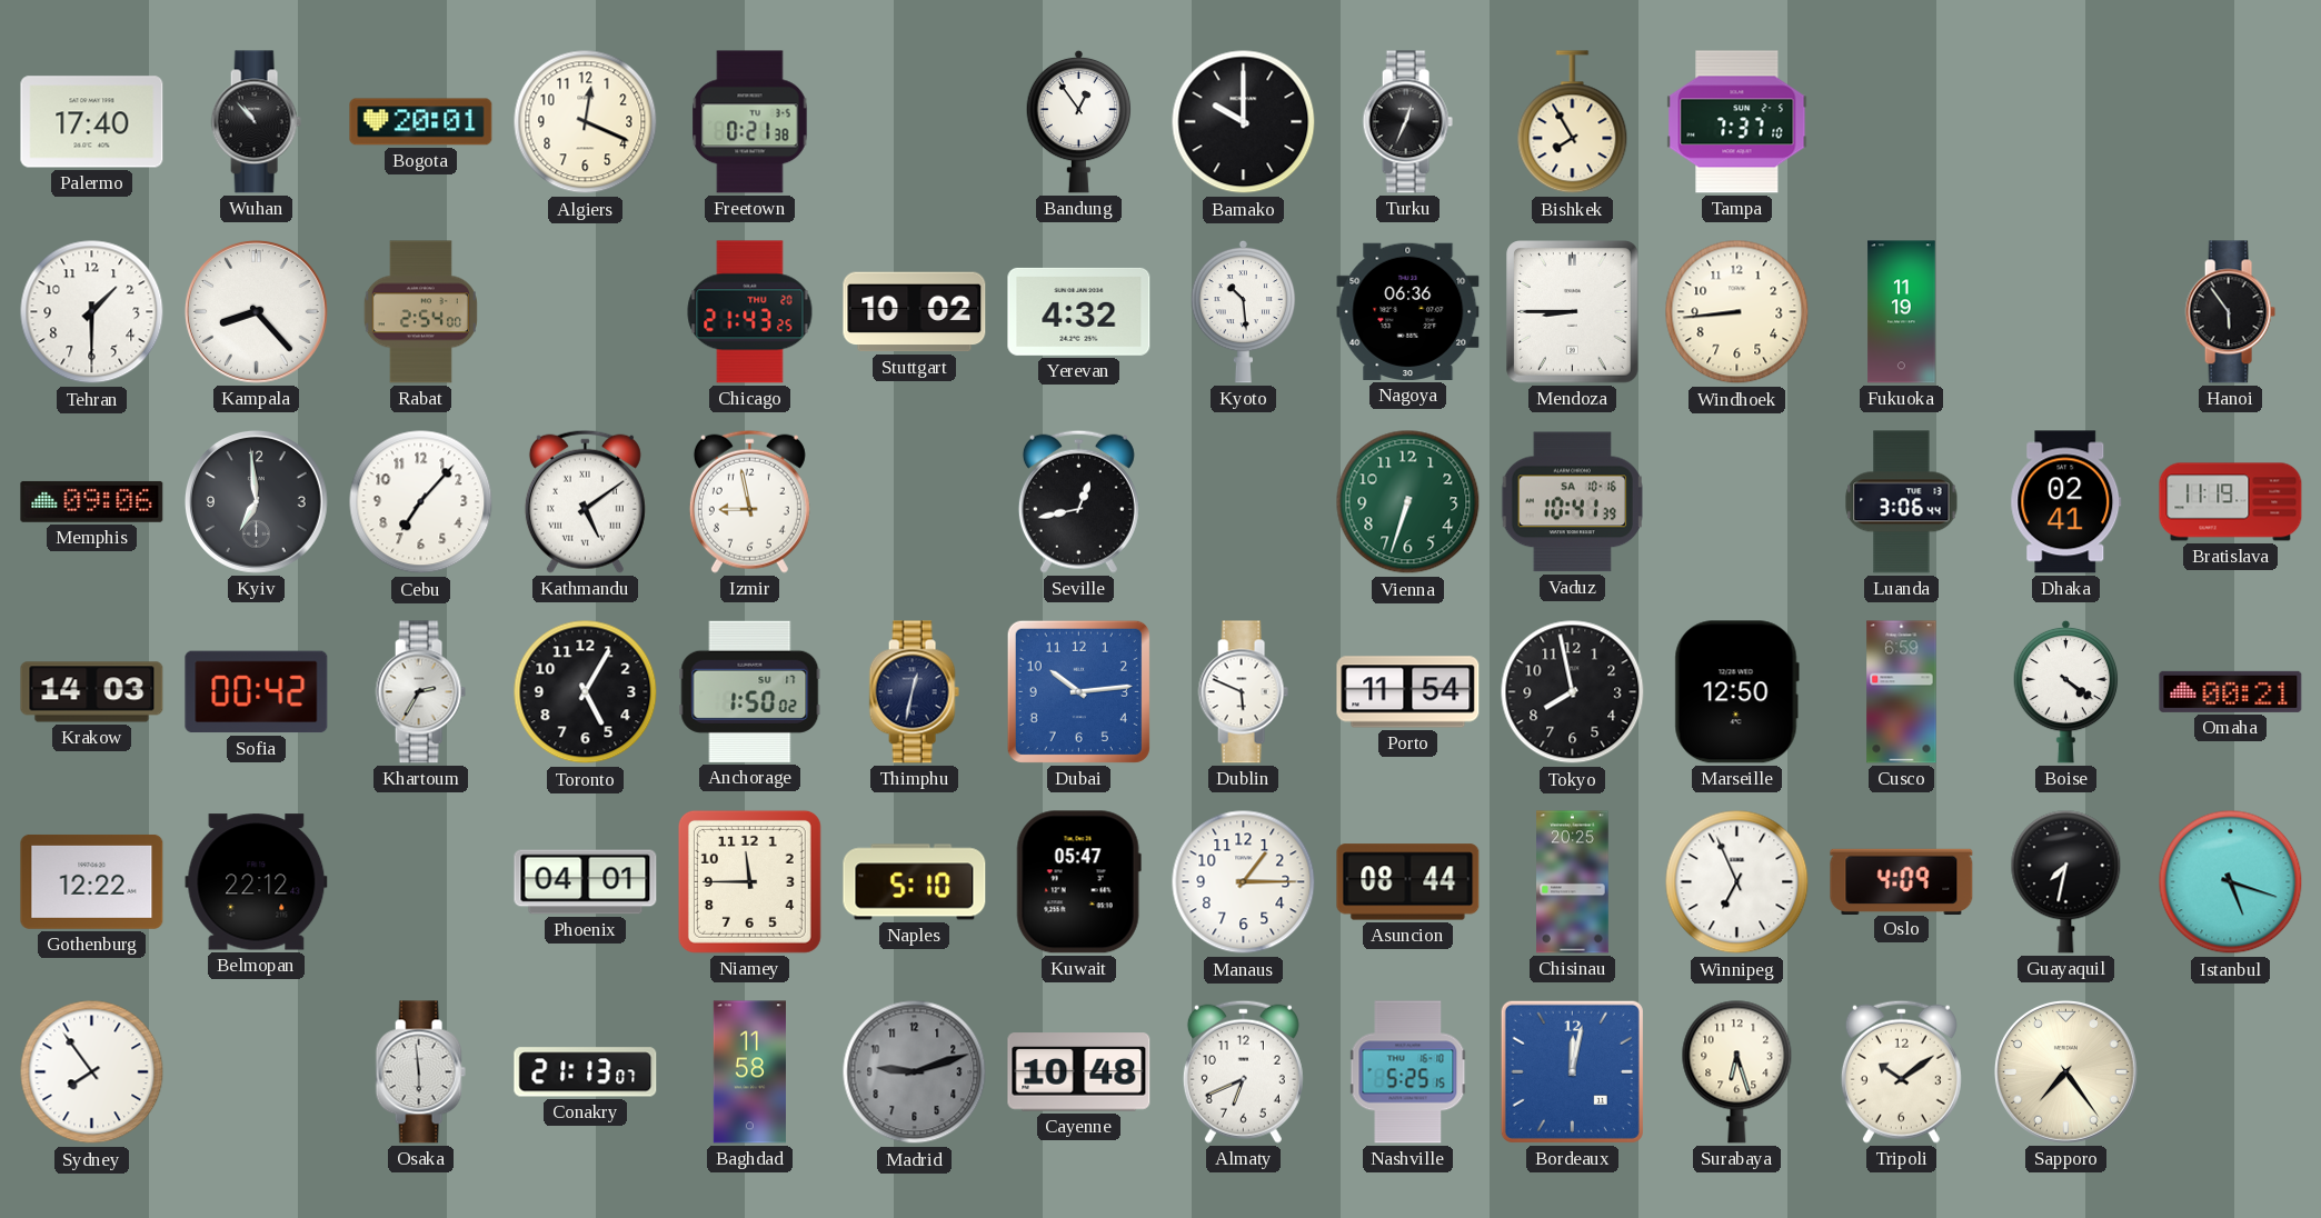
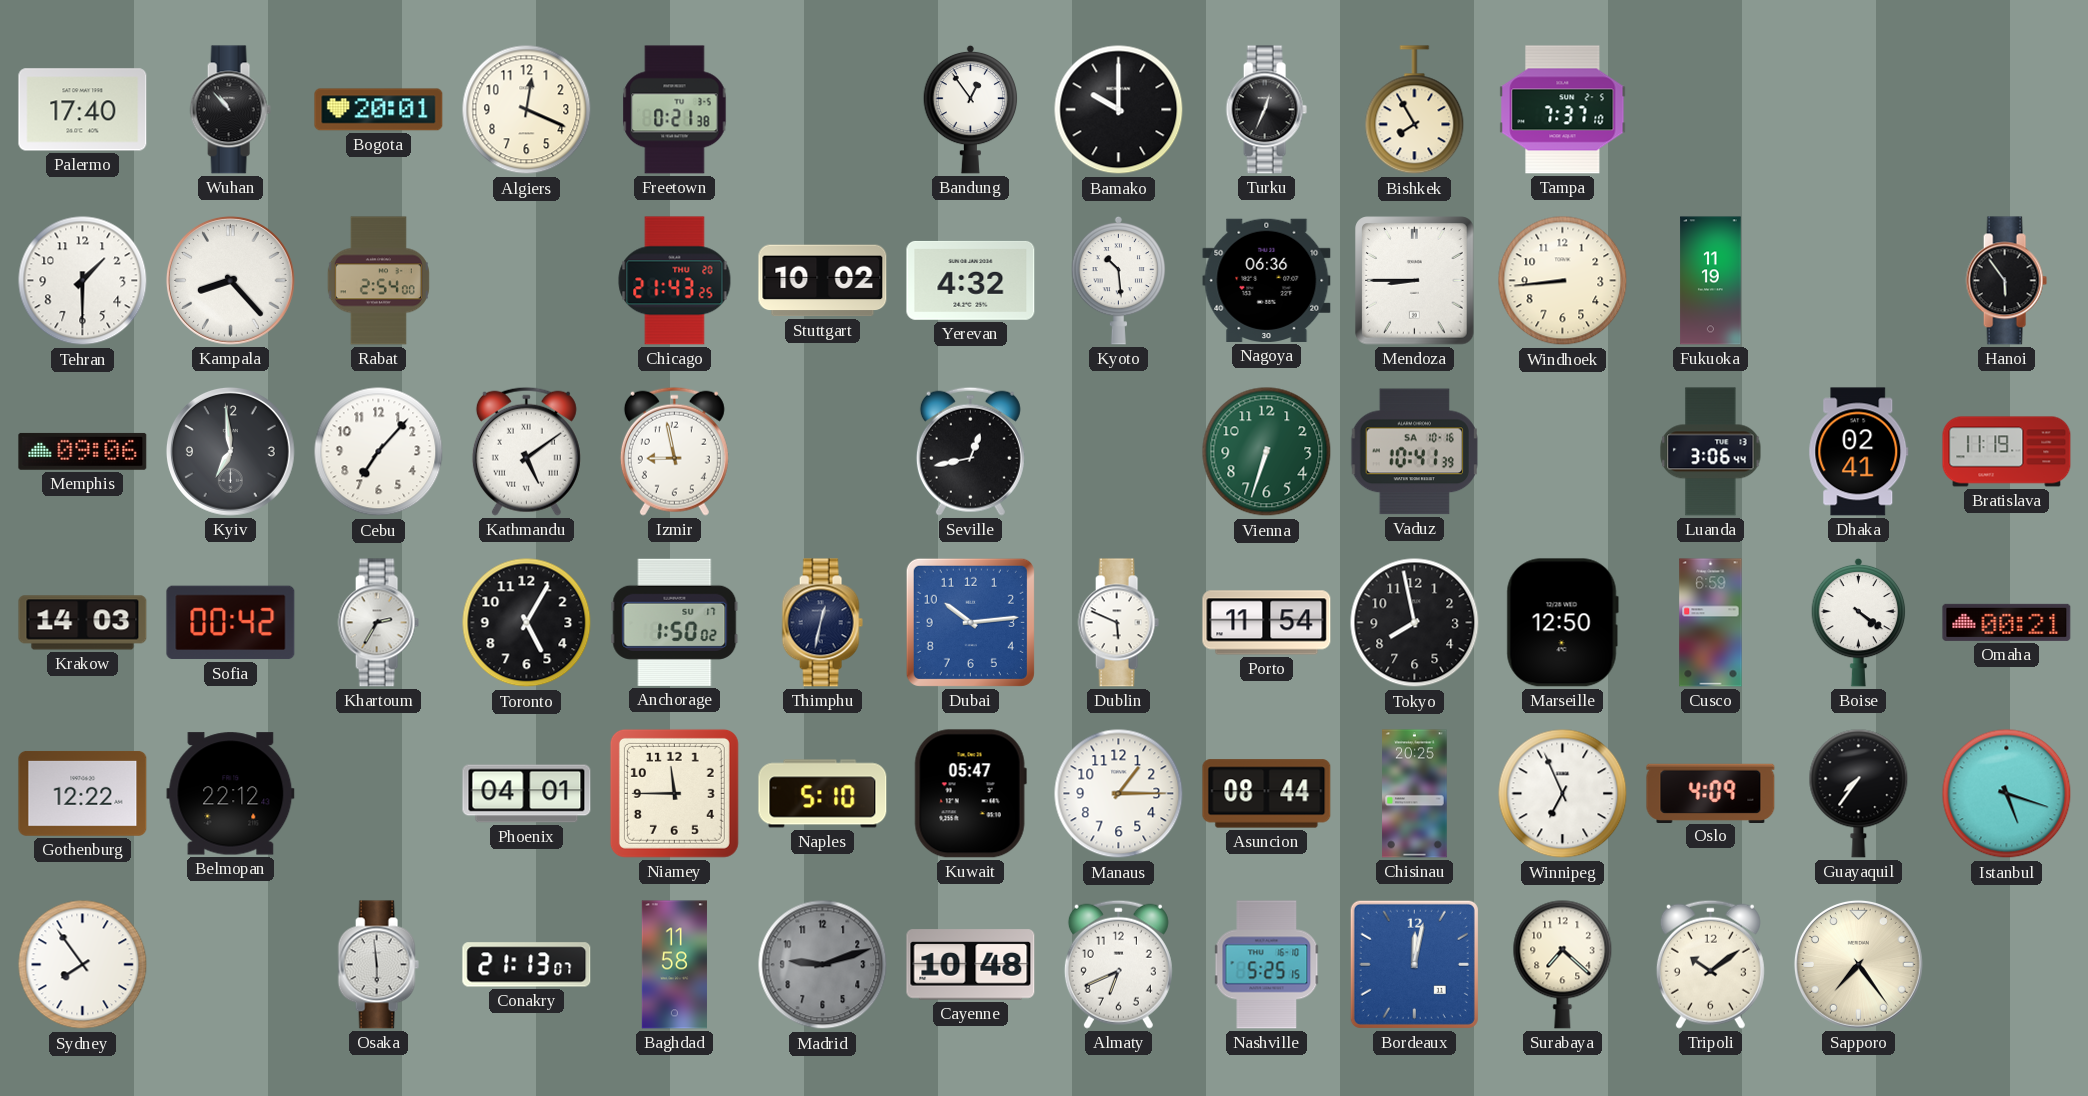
Guayaquil: 7:32 -> 7:36
Surabaya: 6:27 -> 7:22
